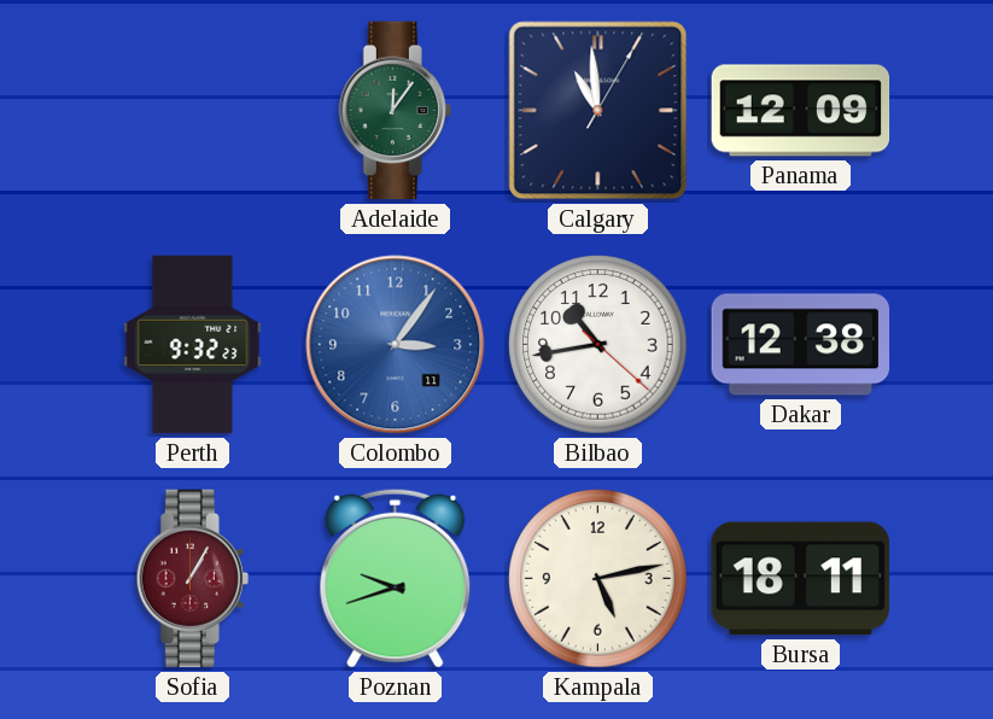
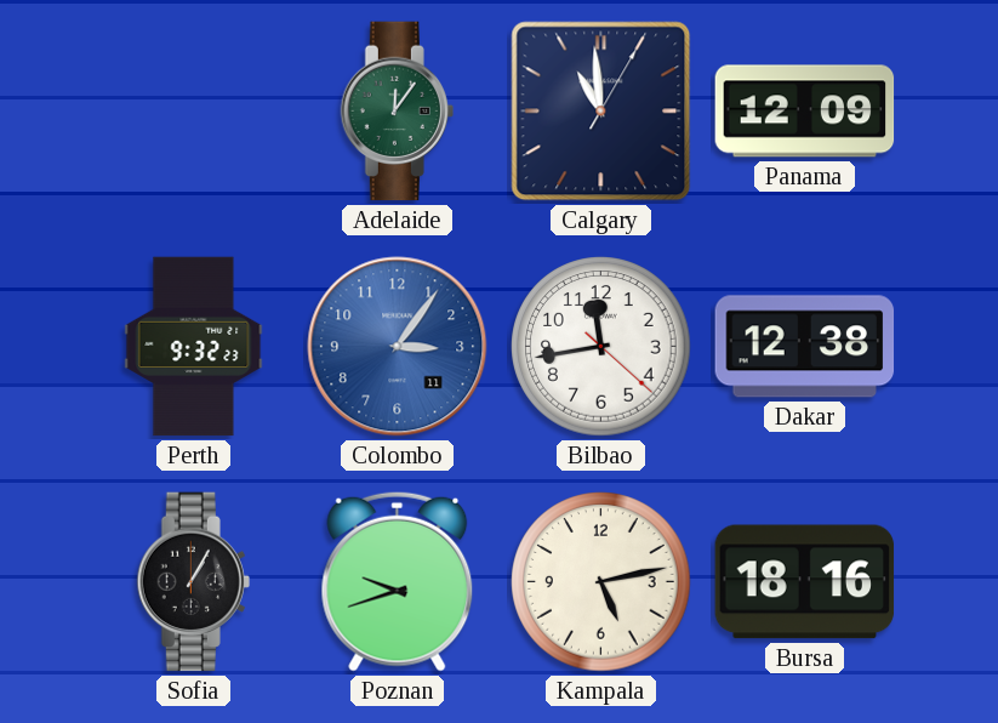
Bilbao: 10:43 -> 11:43
Sofia dial: burgundy -> black
Bursa: 18:11 -> 18:16
